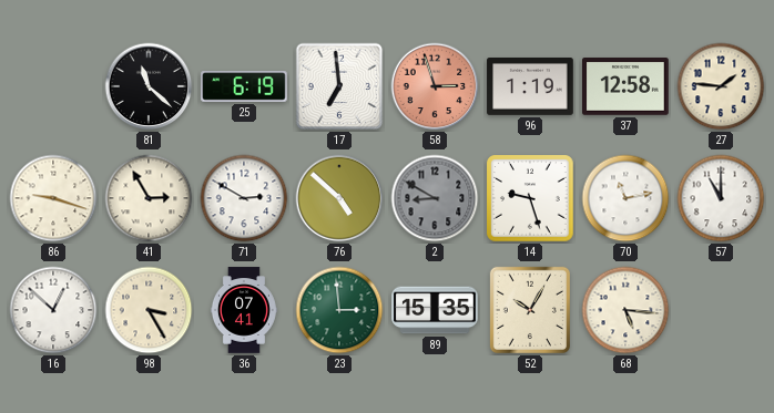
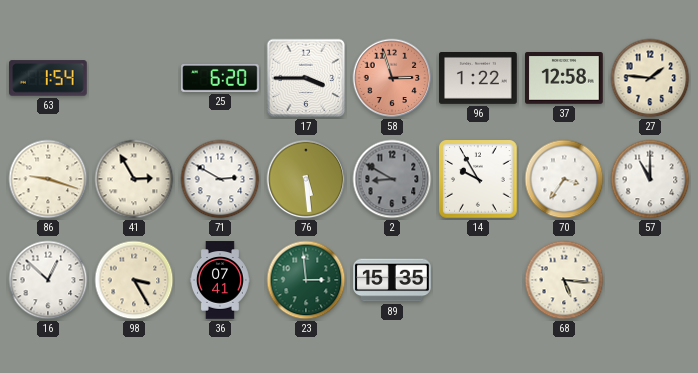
63: none -> 1:54
81: 11:22 -> none
25: 6:19 -> 6:20
17: 6:59 -> 3:45
96: 1:19 -> 1:22
76: 4:52 -> 5:29
14: 9:27 -> 9:55
70: 11:13 -> 3:36
52: 10:05 -> none
